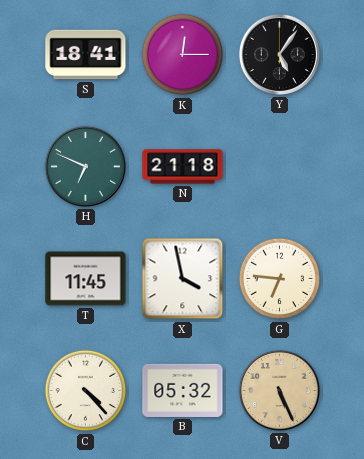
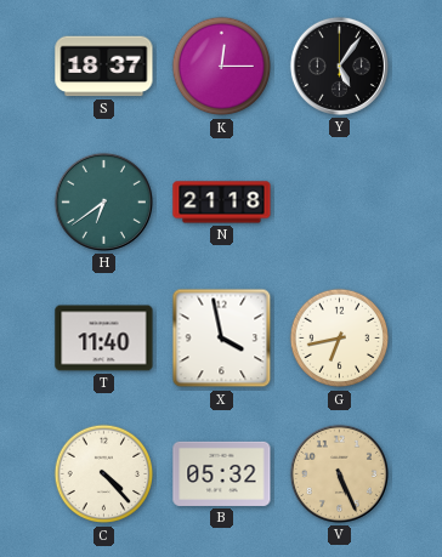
S: 18:41 -> 18:37
H: 6:49 -> 6:39
T: 11:45 -> 11:40
G: 6:46 -> 6:43
